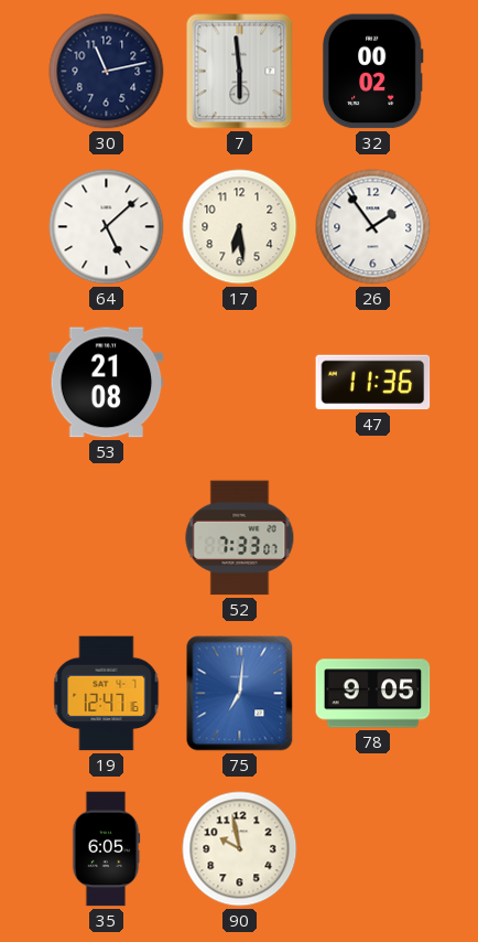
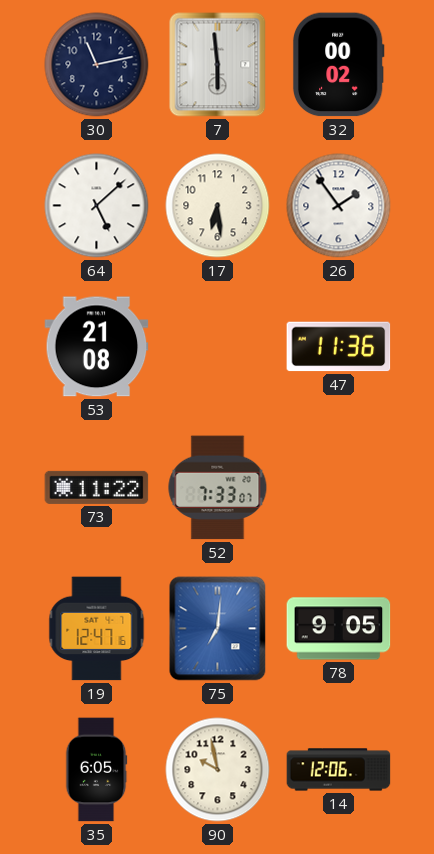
73: none -> 11:22
14: none -> 12:06
